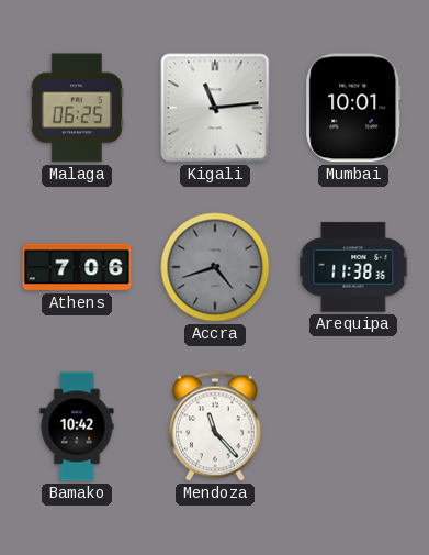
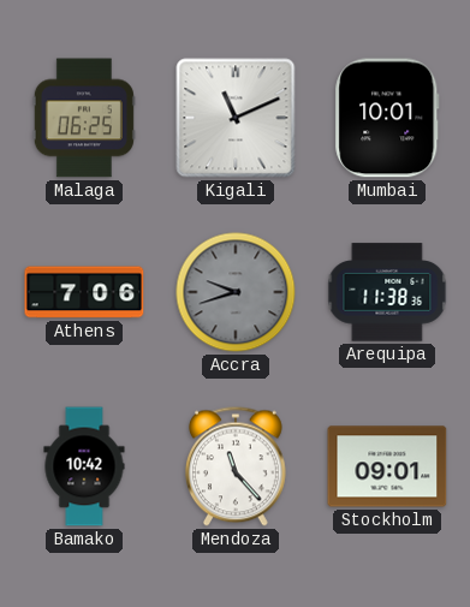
Kigali: 11:14 -> 11:11
Accra: 4:42 -> 9:42
Stockholm: none -> 09:01
